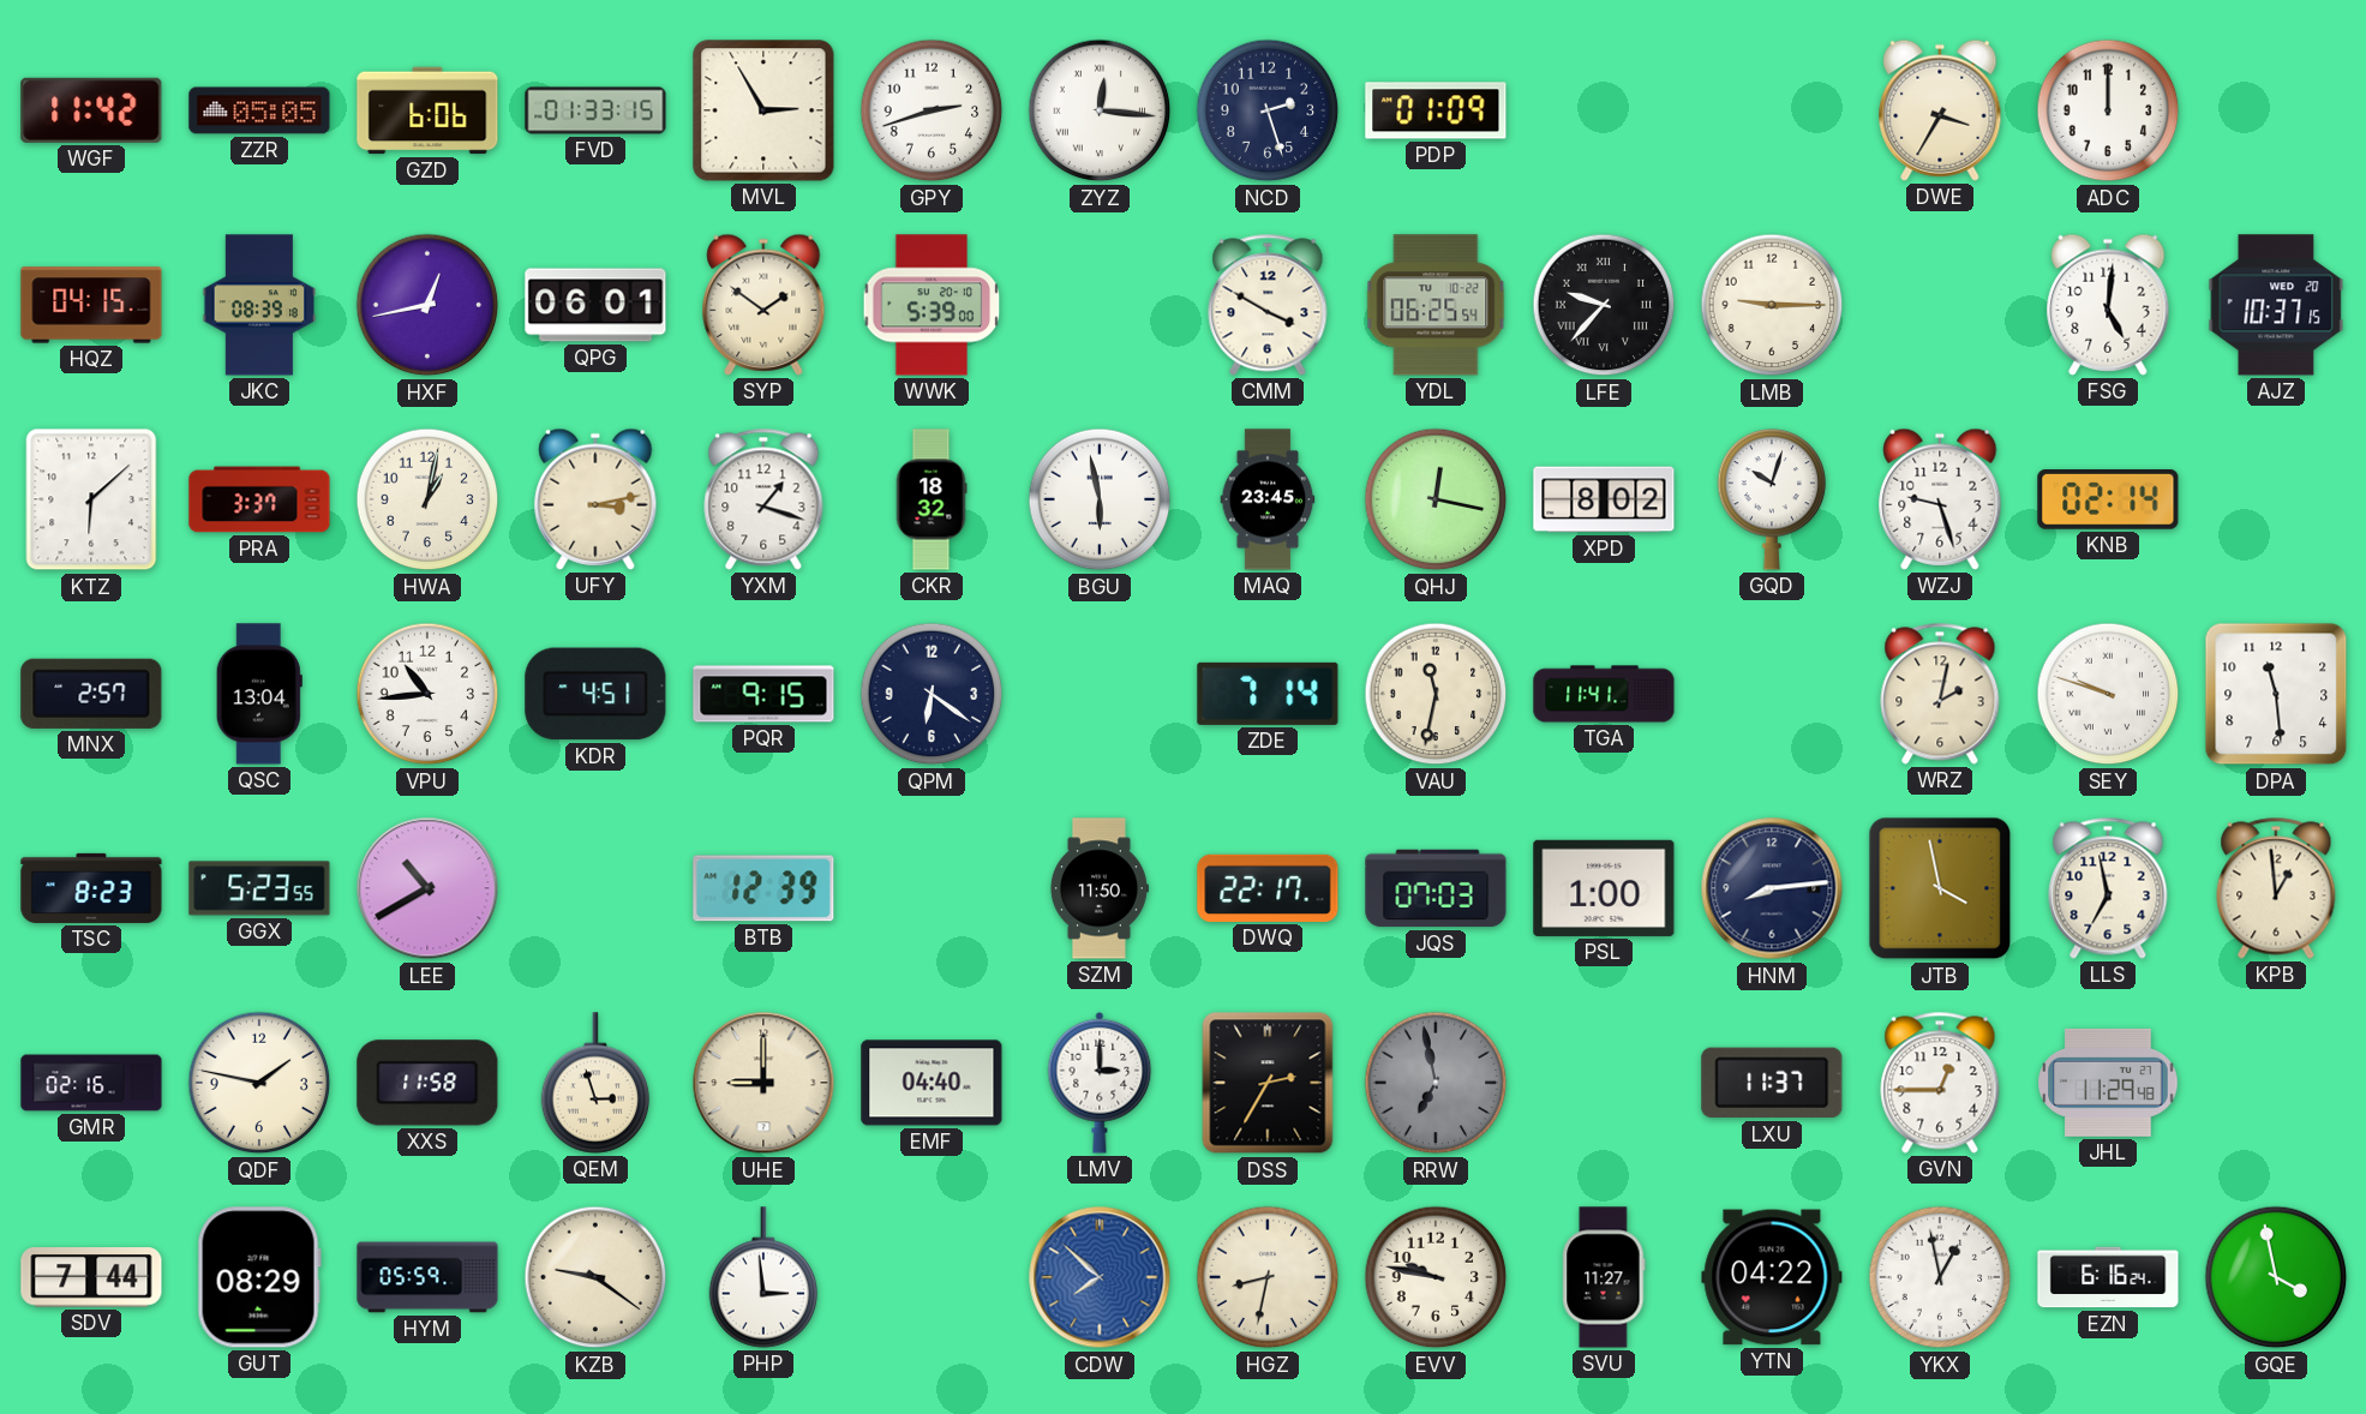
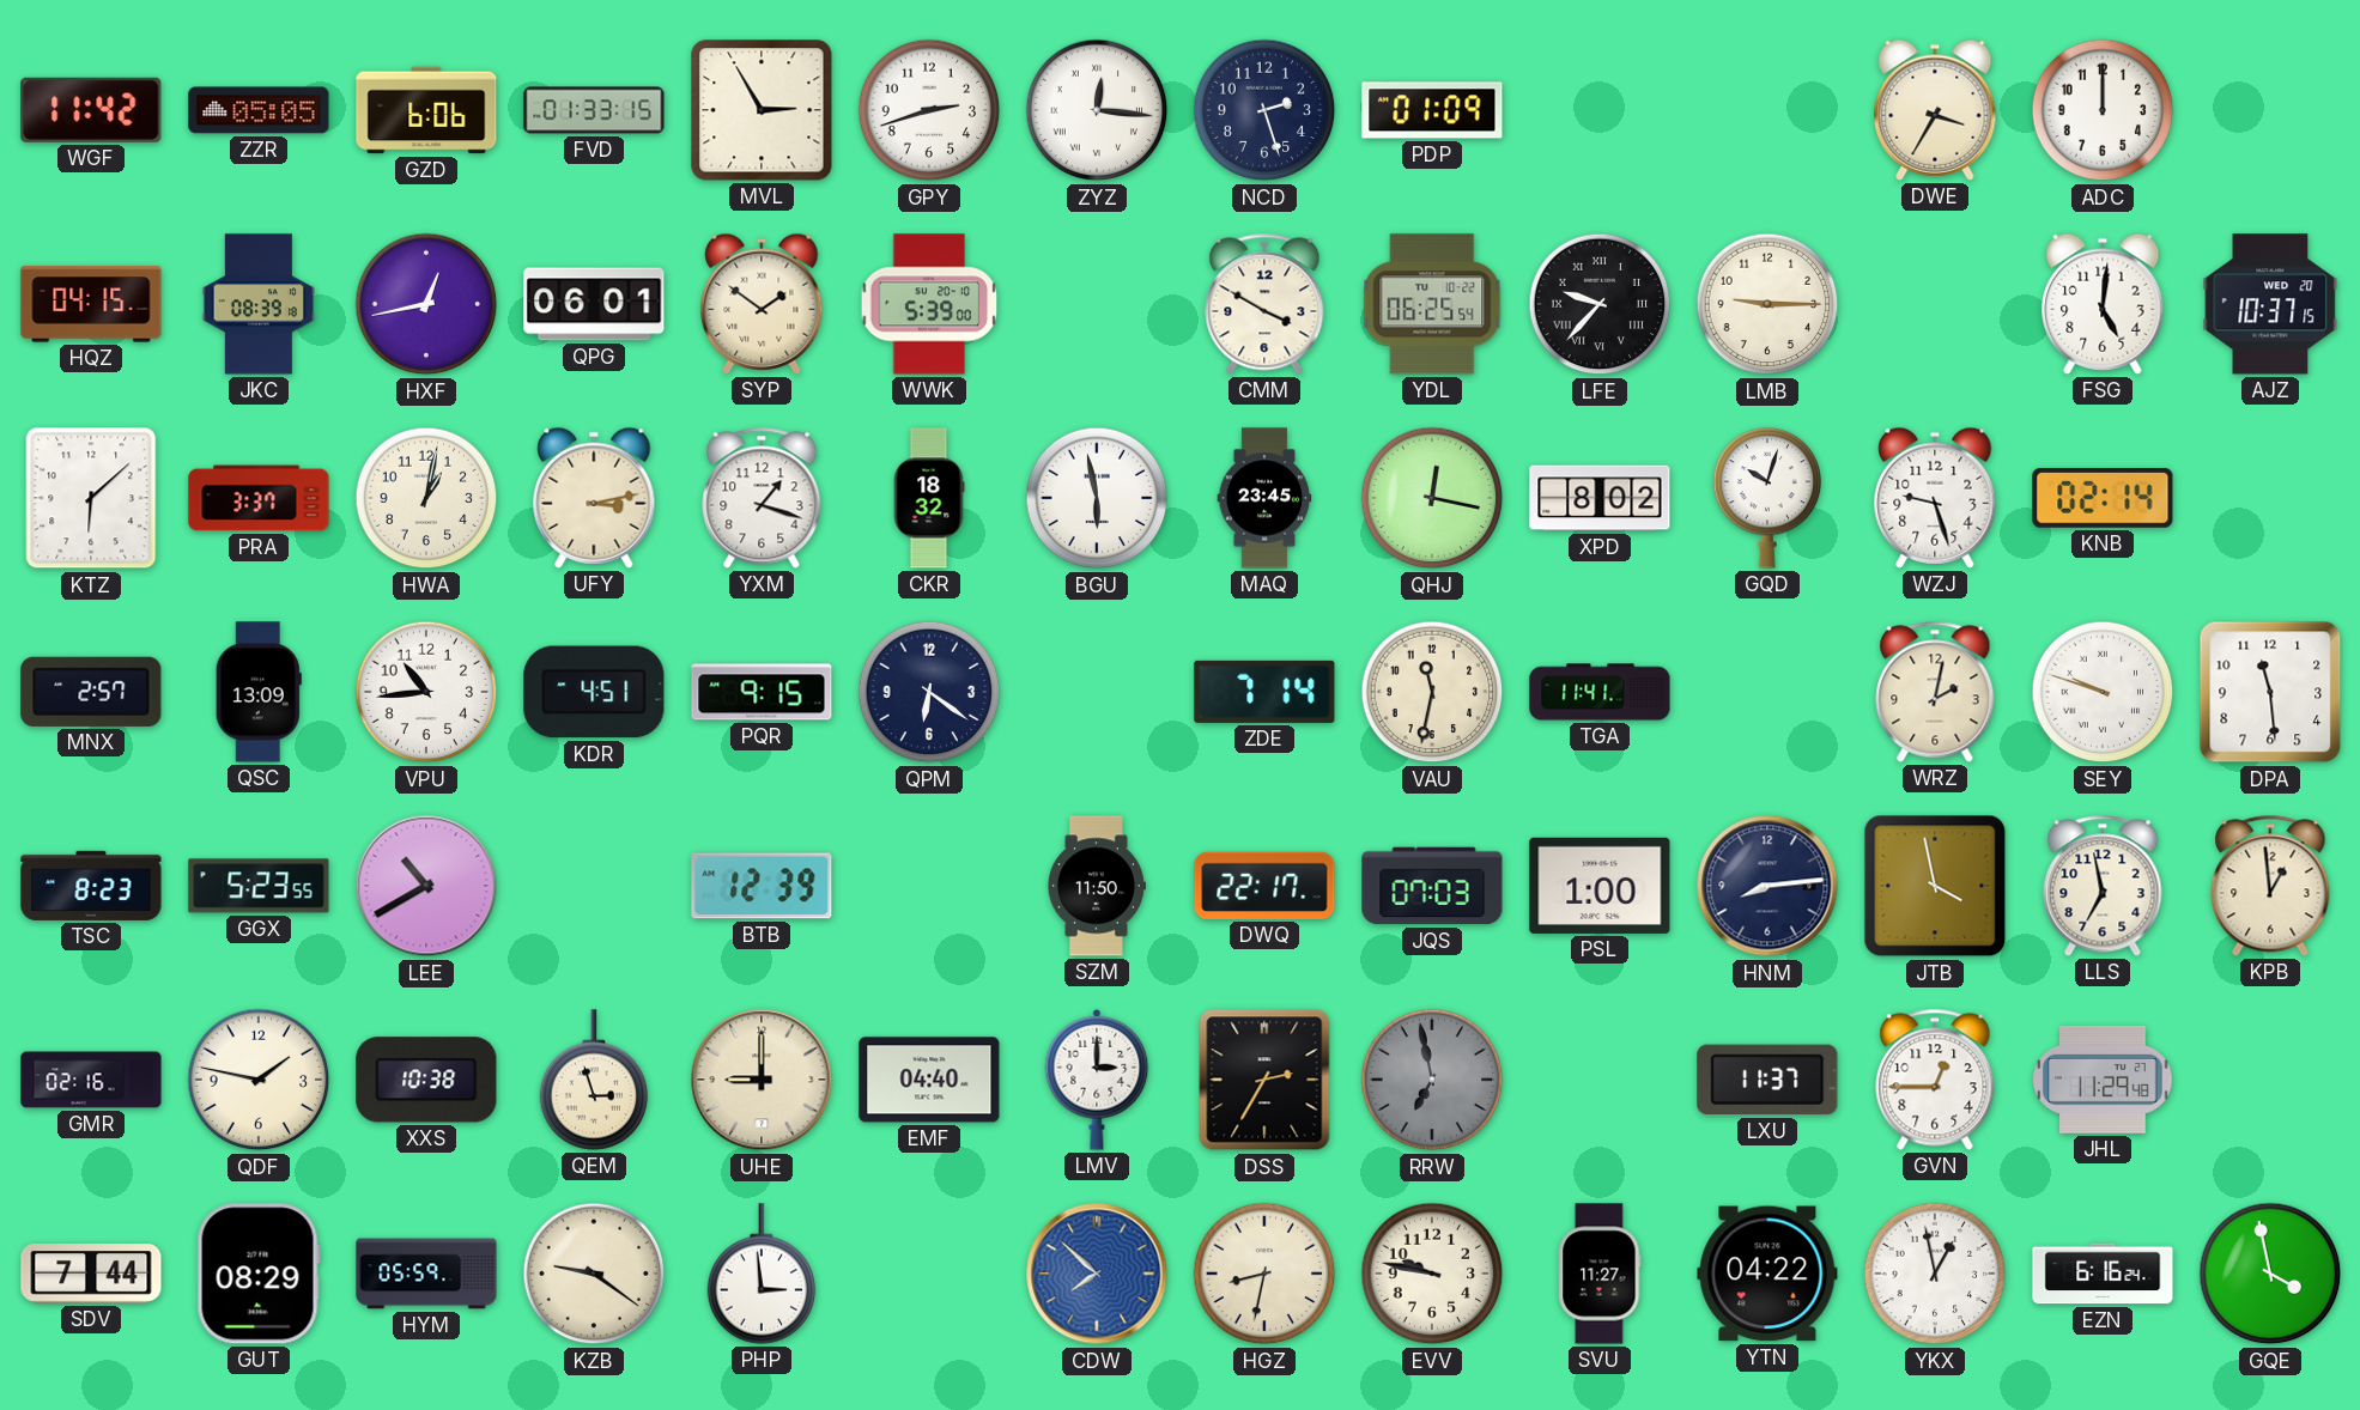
QSC: 13:04 -> 13:09
XXS: 11:58 -> 10:38
